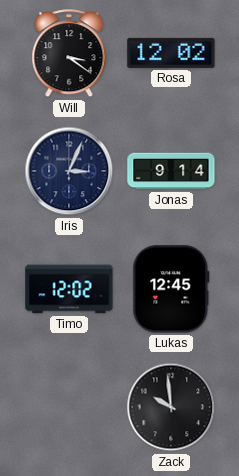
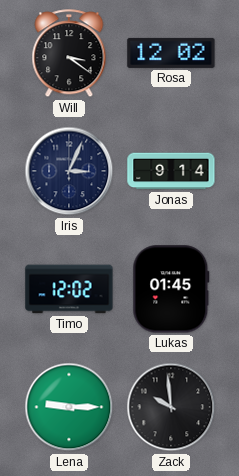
Lukas: 12:45 -> 01:45
Lena: none -> 9:15
